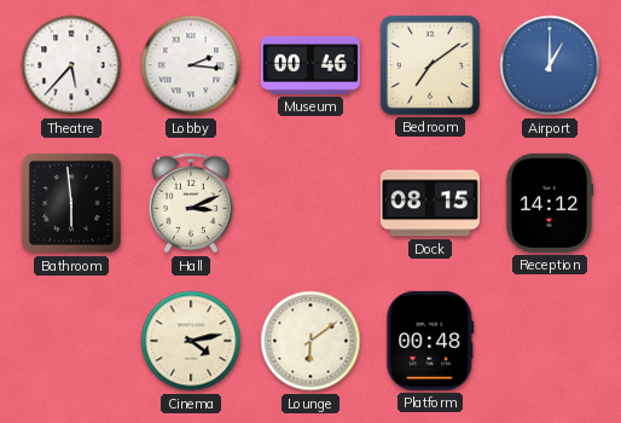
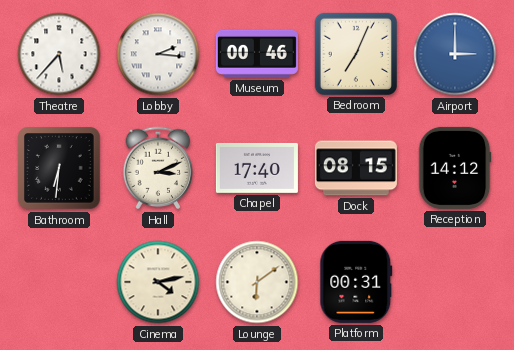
Bedroom: 7:09 -> 7:04
Airport: 1:00 -> 3:00
Bathroom: 5:59 -> 6:31
Chapel: none -> 17:40
Platform: 00:48 -> 00:31
